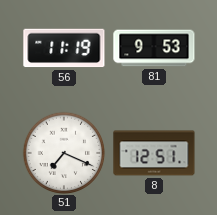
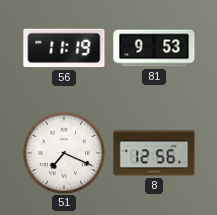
8: 12:51 -> 12:56
